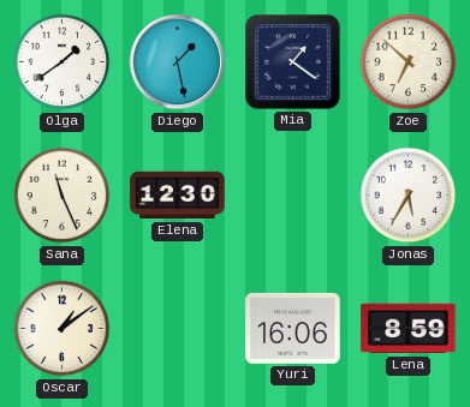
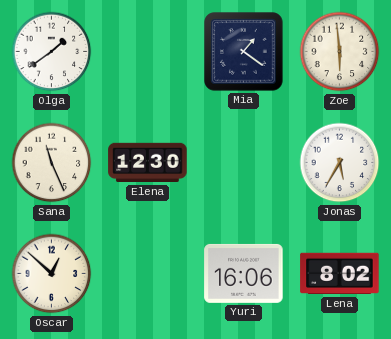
Diego: 1:28 -> none
Zoe: 6:52 -> 5:59
Oscar: 1:09 -> 12:52
Lena: 8:59 -> 8:02
